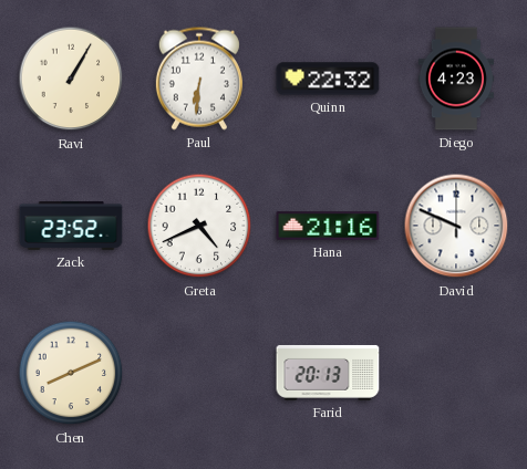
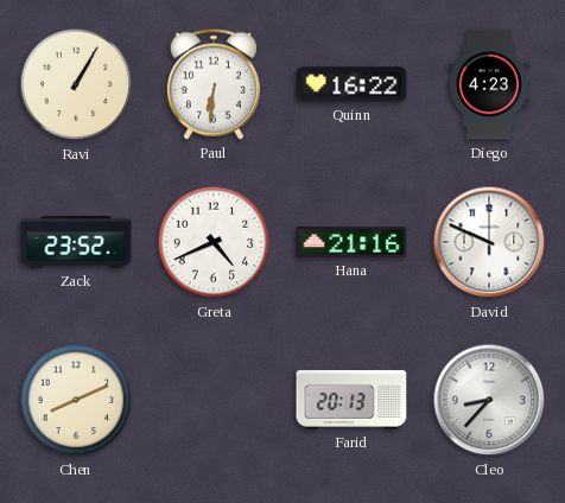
Quinn: 22:32 -> 16:22
Cleo: none -> 8:37
